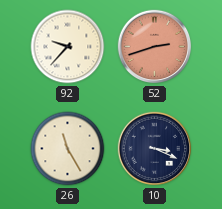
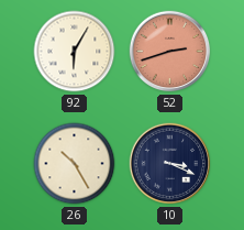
92: 9:37 -> 6:05
26: 11:25 -> 10:25
